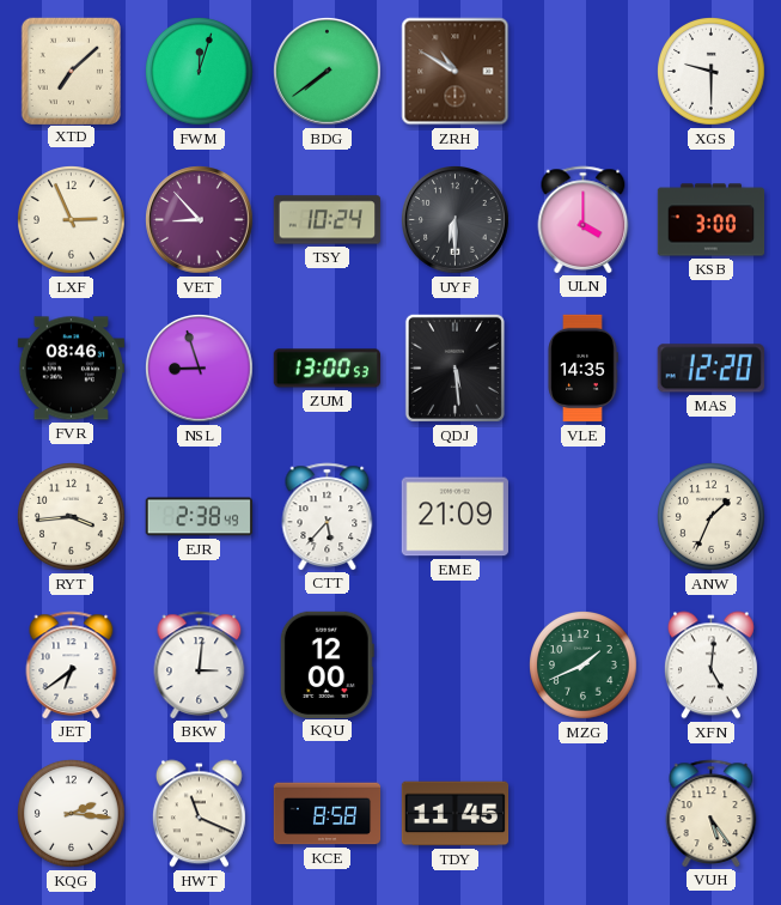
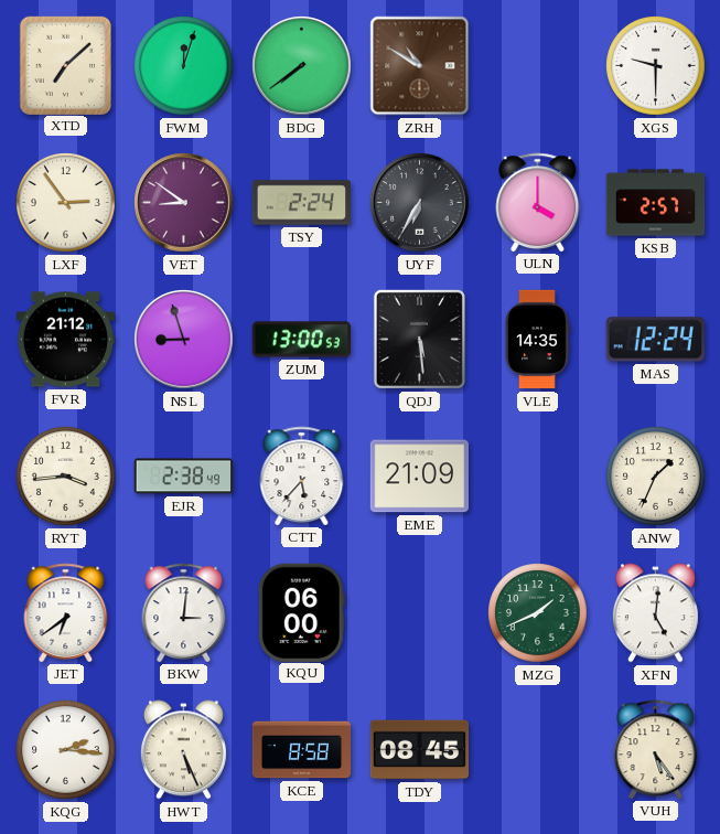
LXF: 2:56 -> 2:54
VET: 8:53 -> 8:51
TSY: 10:24 -> 2:24
UYF: 6:30 -> 6:35
KSB: 3:00 -> 2:57
FVR: 08:46 -> 21:12
MAS: 12:20 -> 12:24
KQU: 12:00 -> 06:00
HWT: 11:19 -> 5:26
TDY: 11:45 -> 08:45
